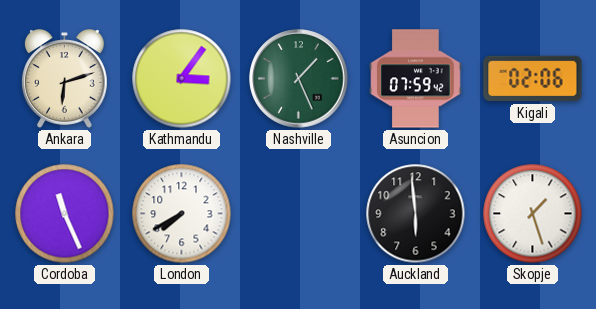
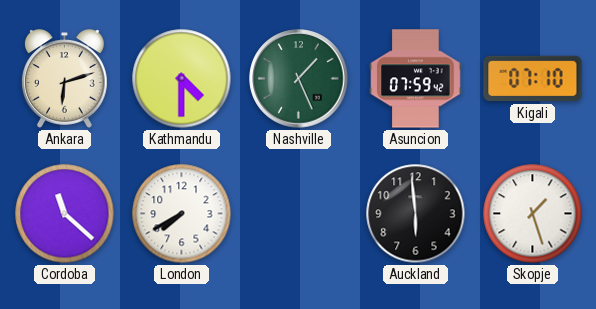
Kathmandu: 3:06 -> 4:30
Kigali: 02:06 -> 07:10
Cordoba: 11:26 -> 11:22
